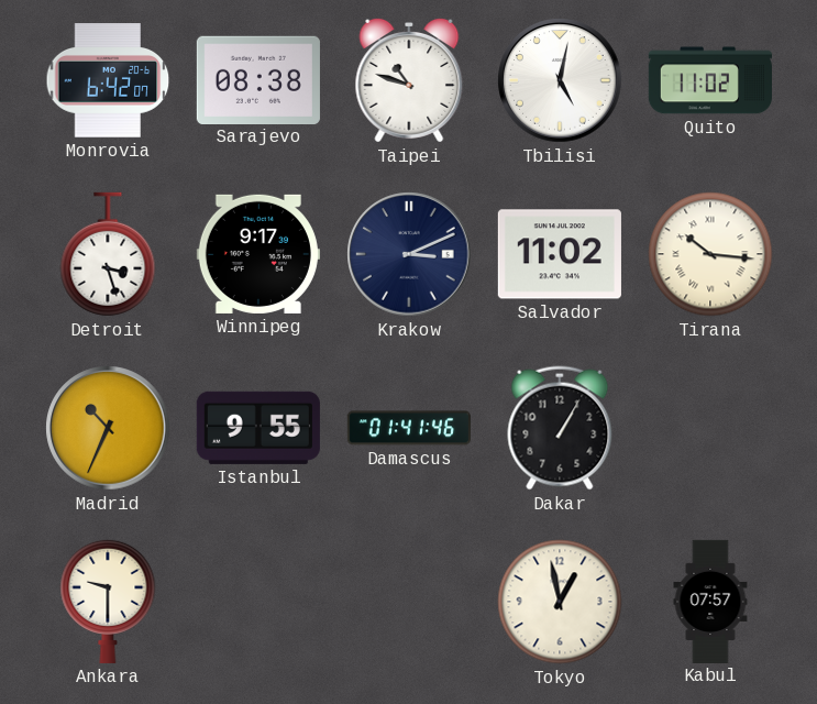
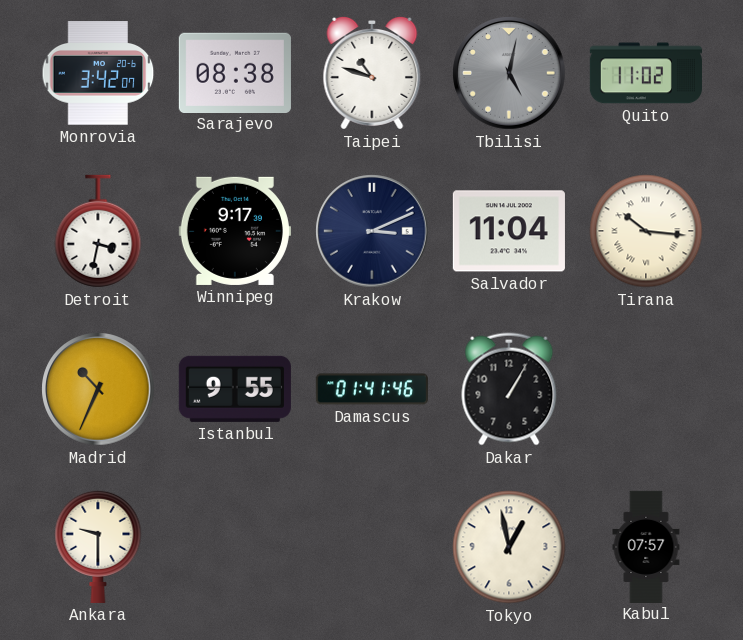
Monrovia: 6:42 -> 3:42
Tbilisi dial: white -> grey
Detroit: 3:27 -> 3:32
Salvador: 11:02 -> 11:04
